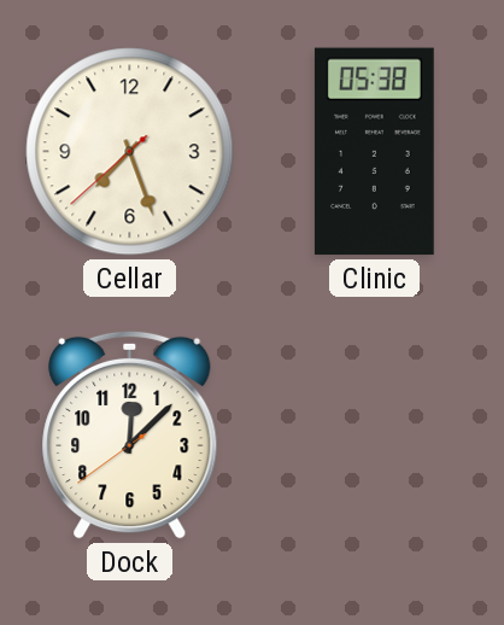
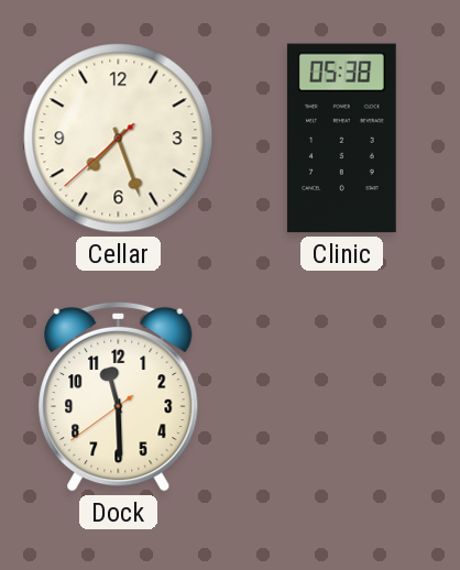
Dock: 12:07 -> 11:29
